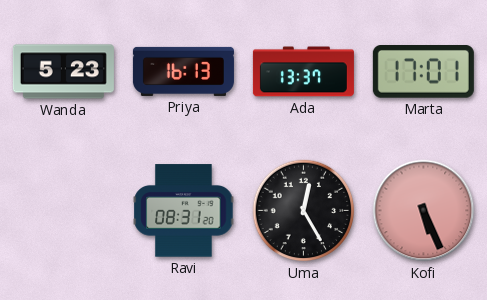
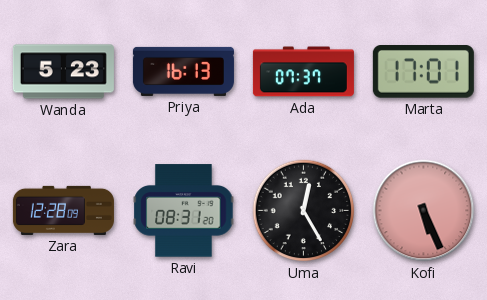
Ada: 13:37 -> 07:37
Zara: none -> 12:28
